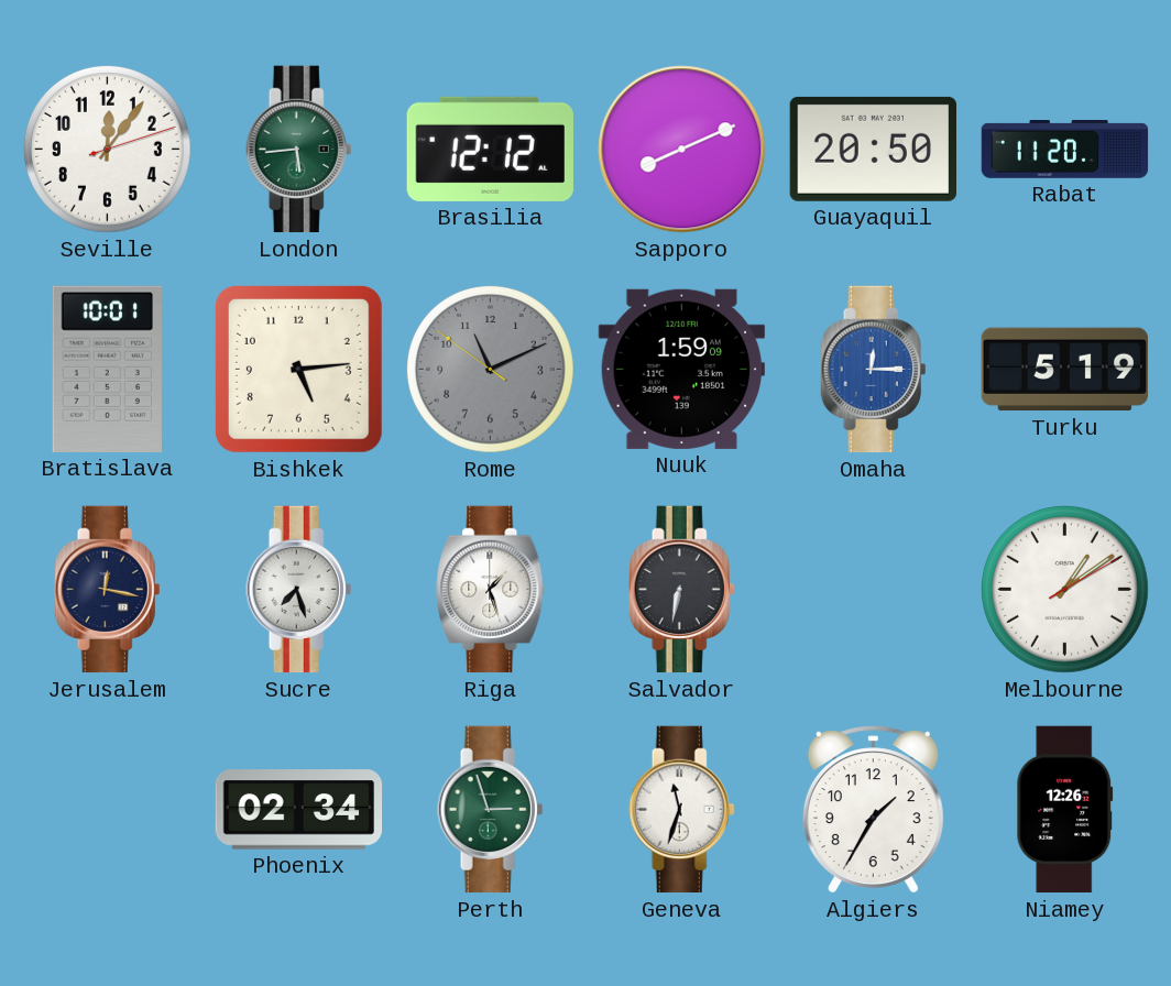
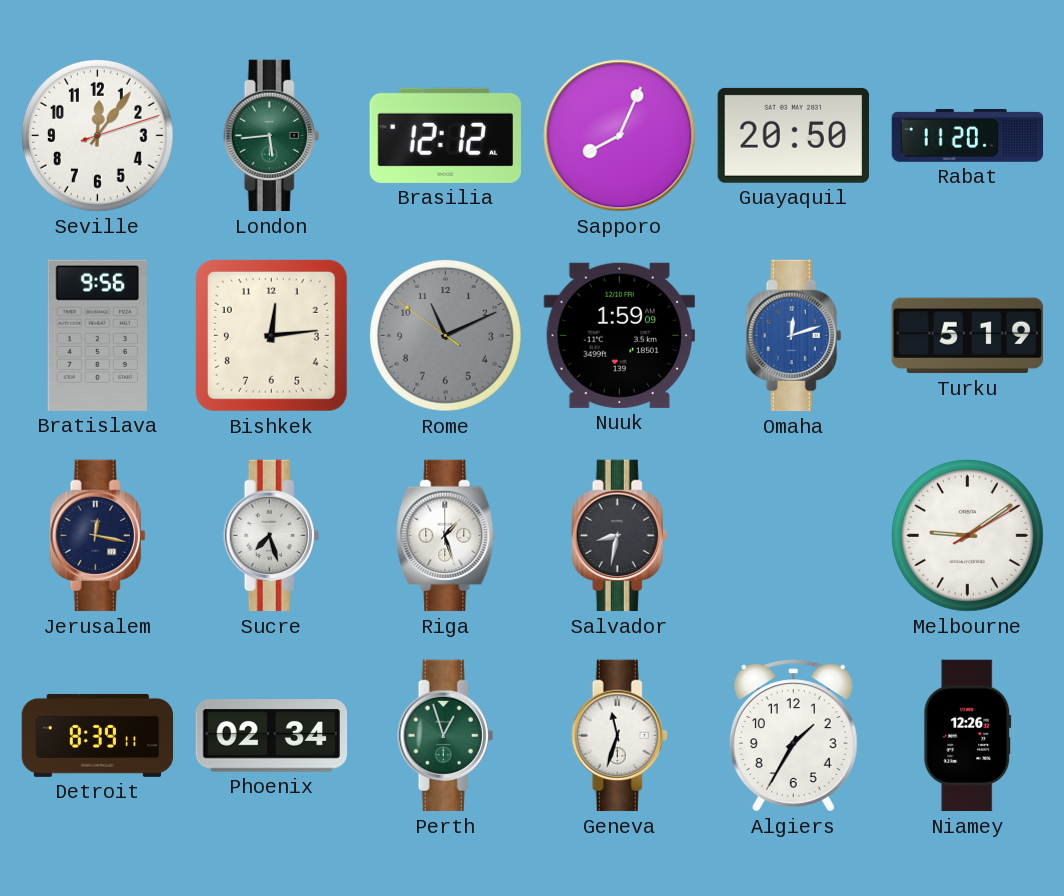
Sapporo: 8:11 -> 8:04
Bratislava: 10:01 -> 9:56
Bishkek: 5:14 -> 12:14
Omaha: 12:15 -> 12:12
Salvador: 6:32 -> 8:32
Melbourne: 1:09 -> 9:09
Detroit: none -> 8:39
Perth: 2:57 -> 12:57
